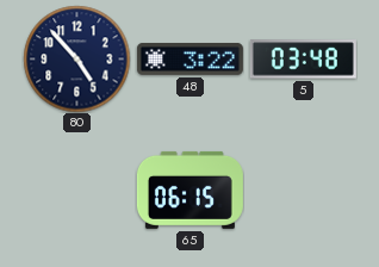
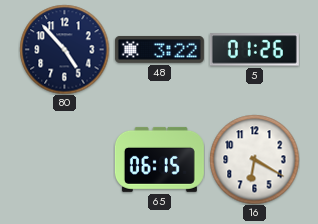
5: 03:48 -> 01:26
16: none -> 6:20
